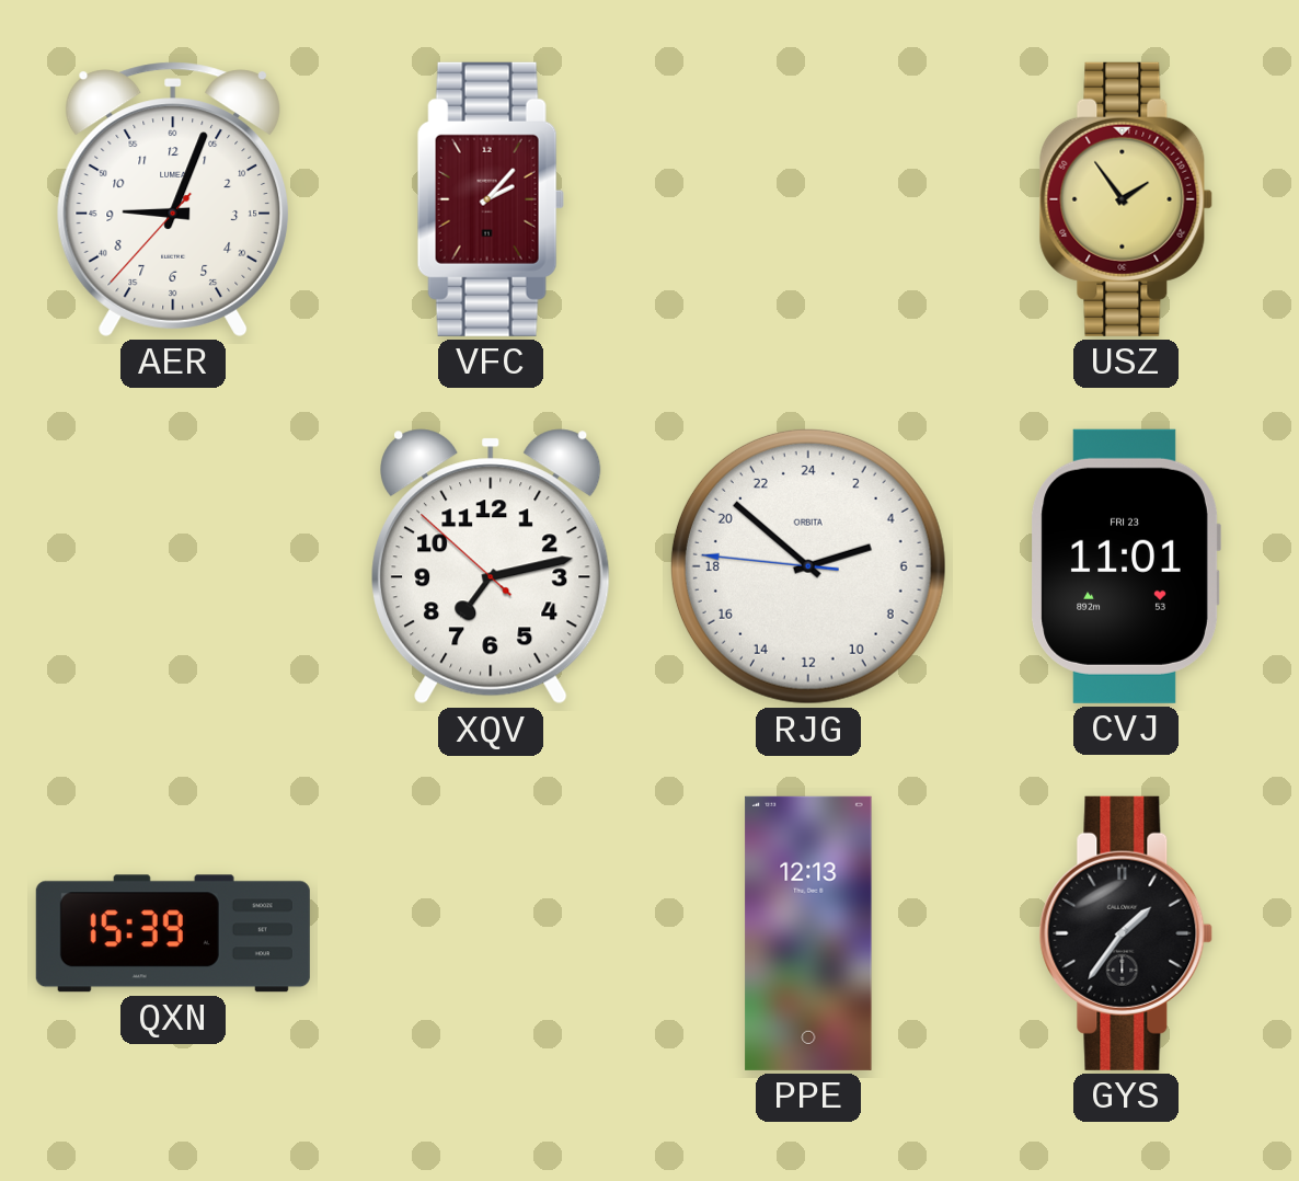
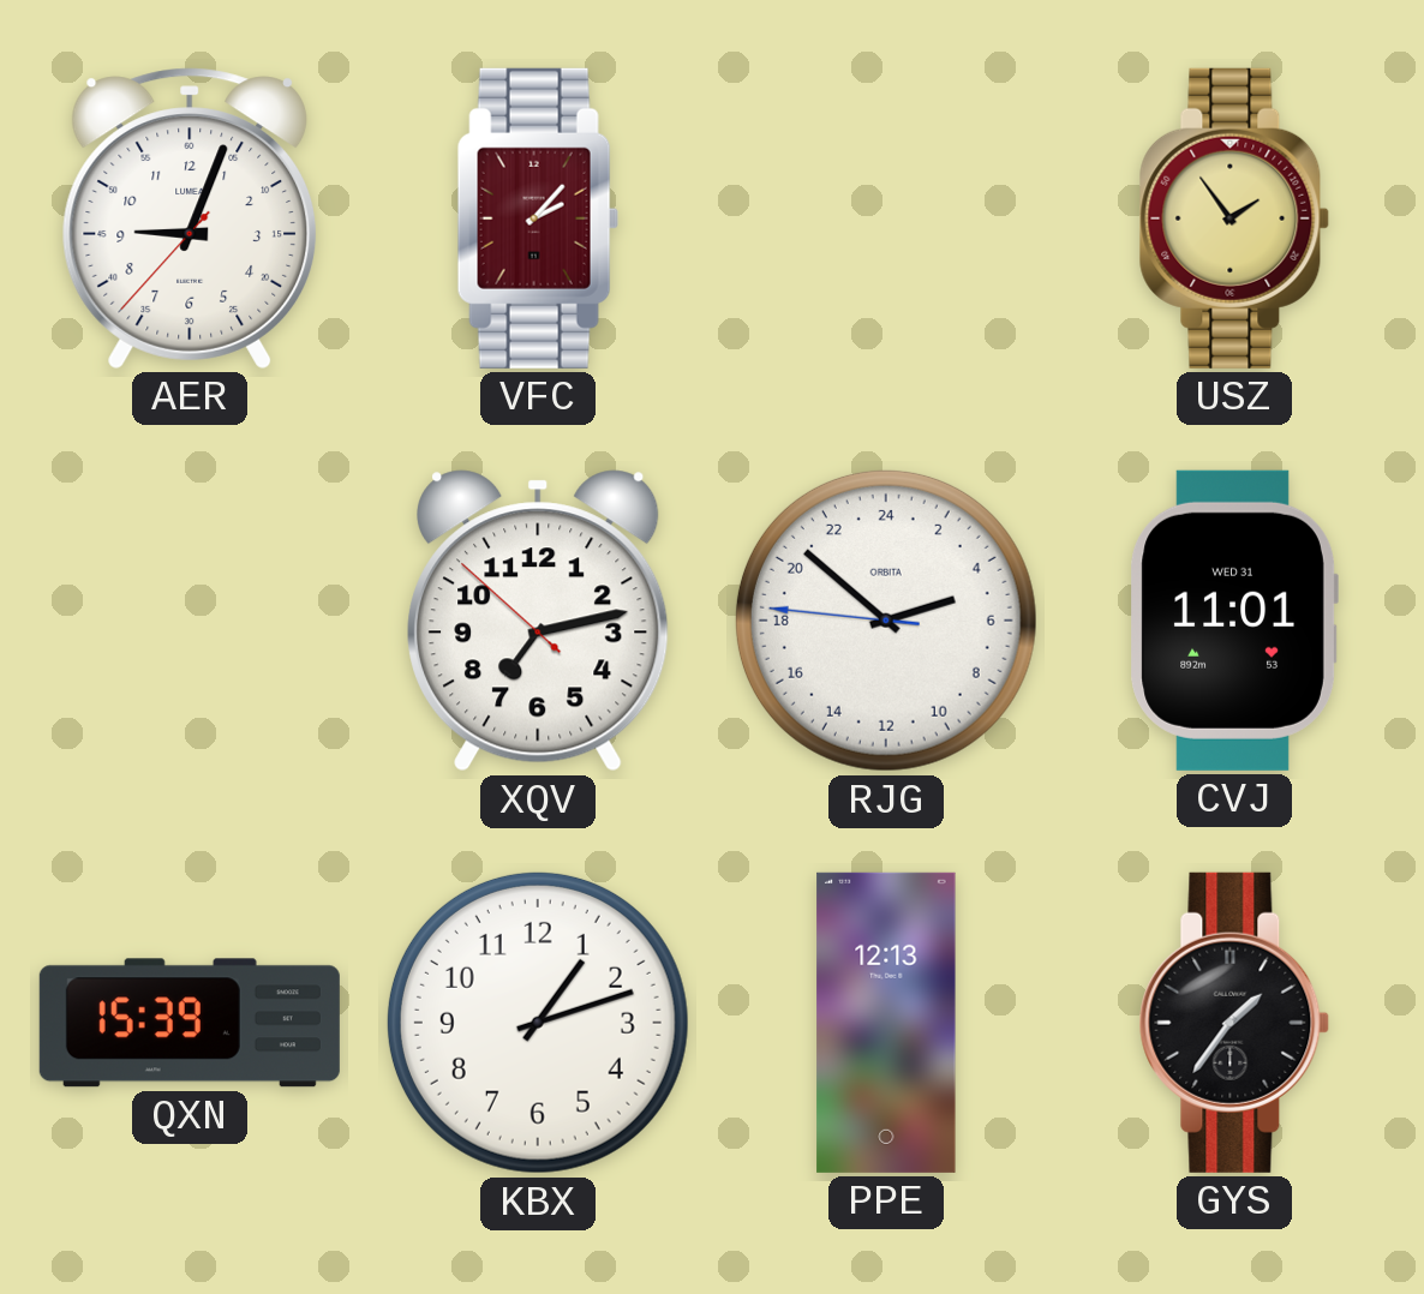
CVJ date: FRI 23 -> WED 31
KBX: none -> 1:12
